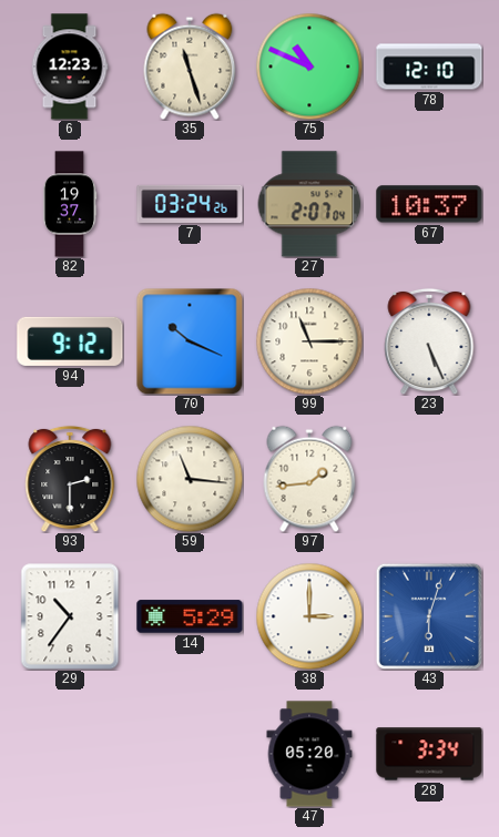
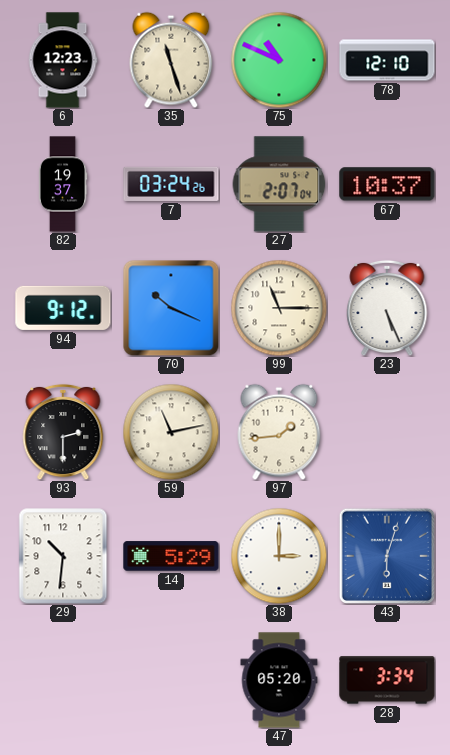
59: 11:16 -> 11:13
29: 10:36 -> 10:31
